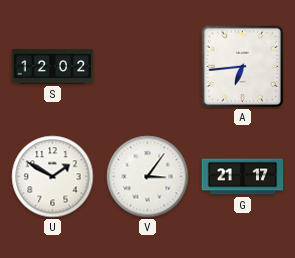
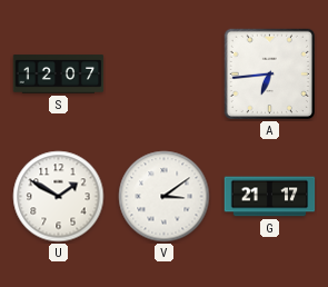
S: 12:02 -> 12:07
V: 3:06 -> 3:09
